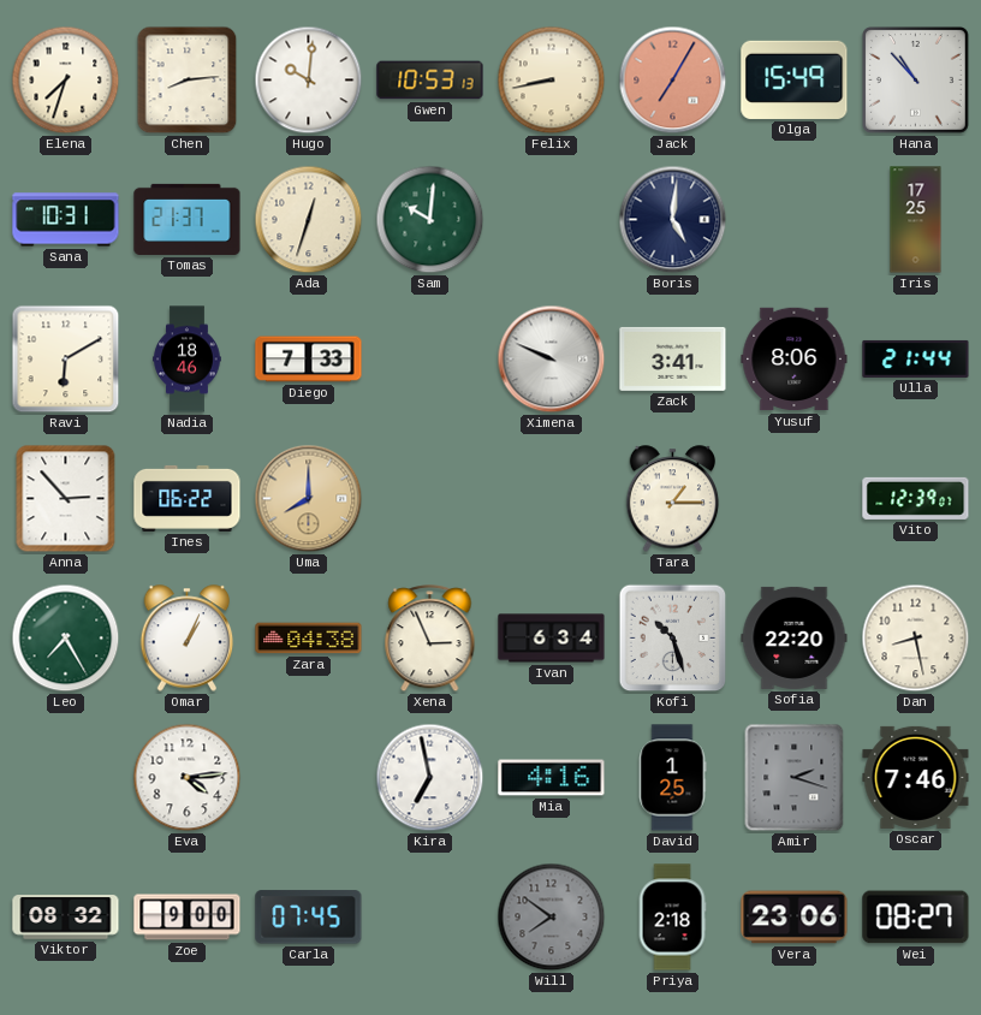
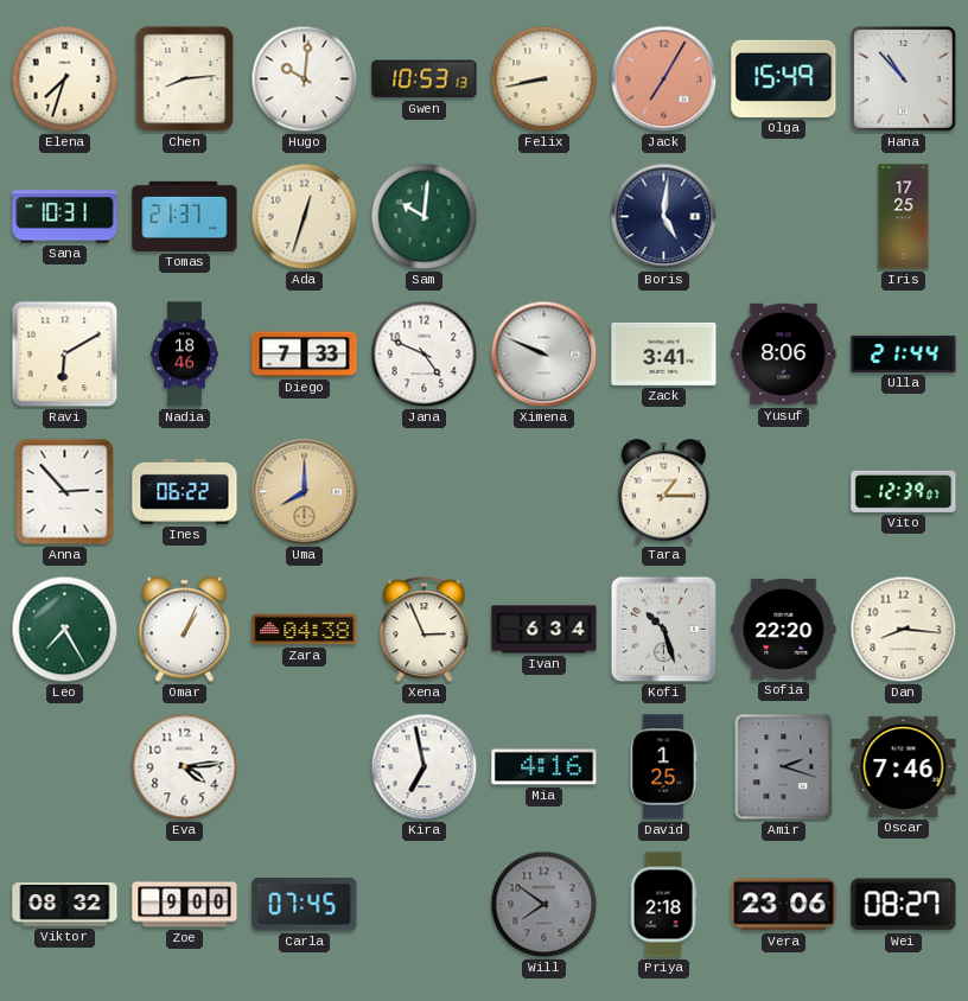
Jana: none -> 4:49
Dan: 8:28 -> 8:16
